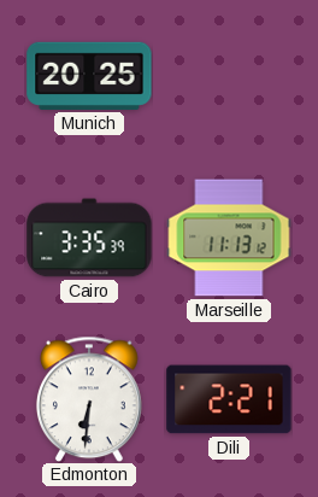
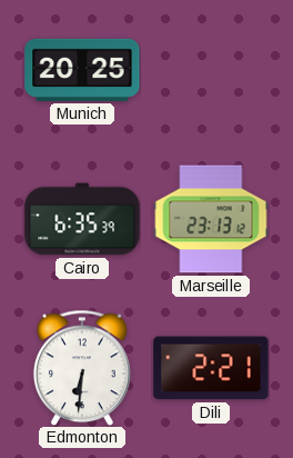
Cairo: 3:35 -> 6:35
Marseille: 11:13 -> 23:13
